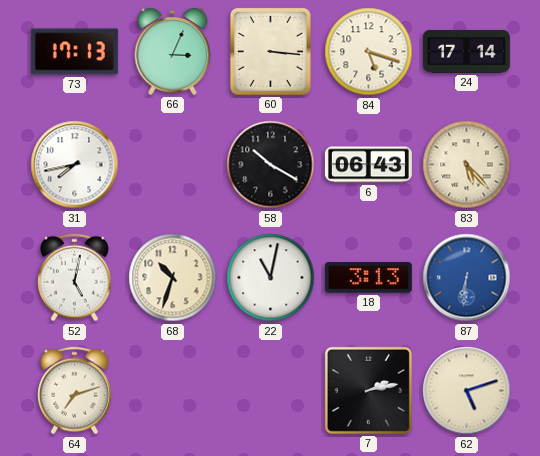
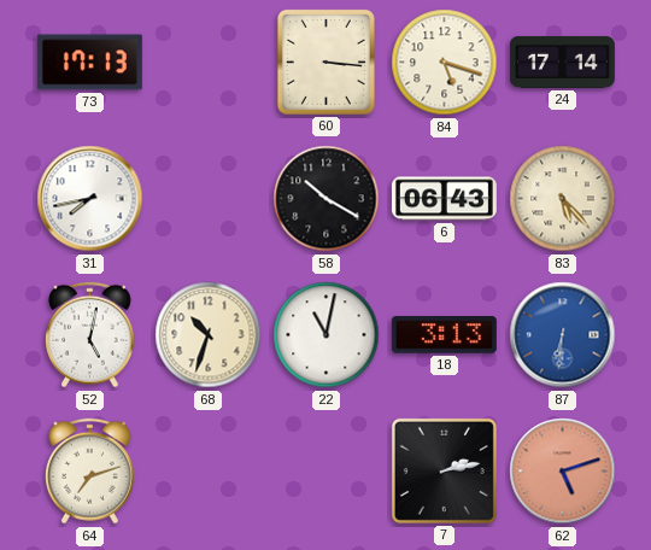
66: 3:04 -> none
62 dial: cream -> salmon
